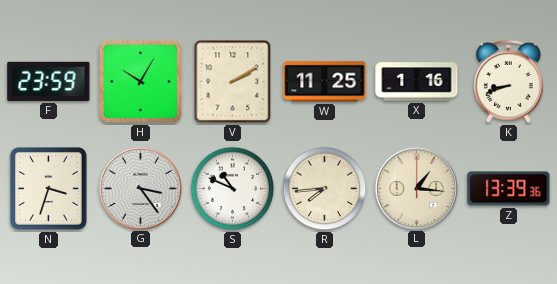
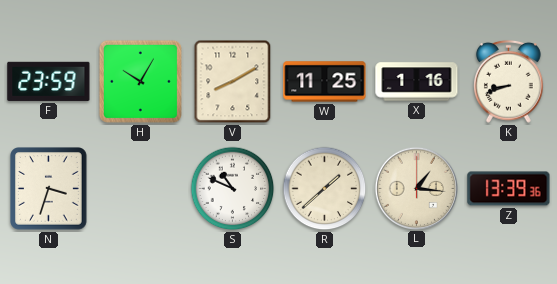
V: 2:10 -> 8:10
G: 3:24 -> none
R: 7:44 -> 1:38
